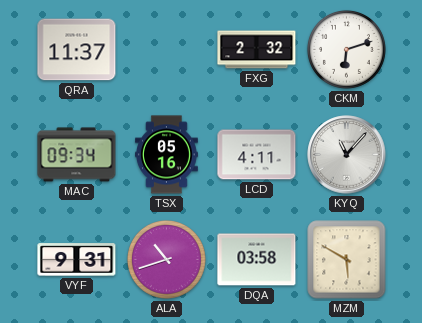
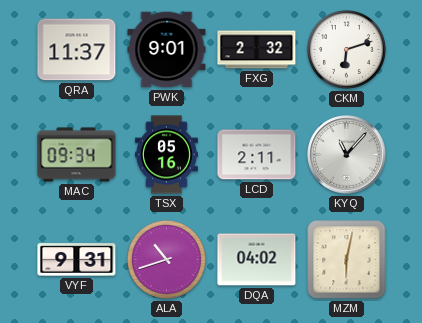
PWK: none -> 9:01
LCD: 4:11 -> 2:11
DQA: 03:58 -> 04:02
MZM: 5:50 -> 6:02
